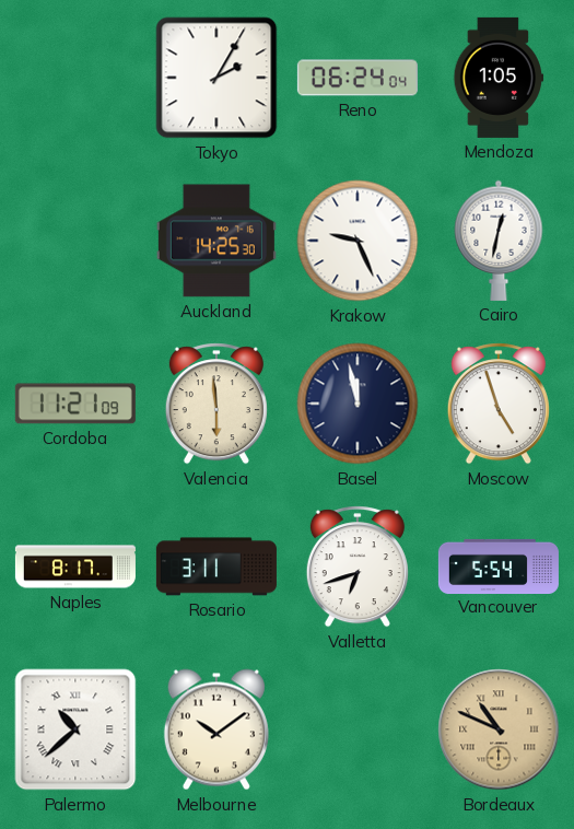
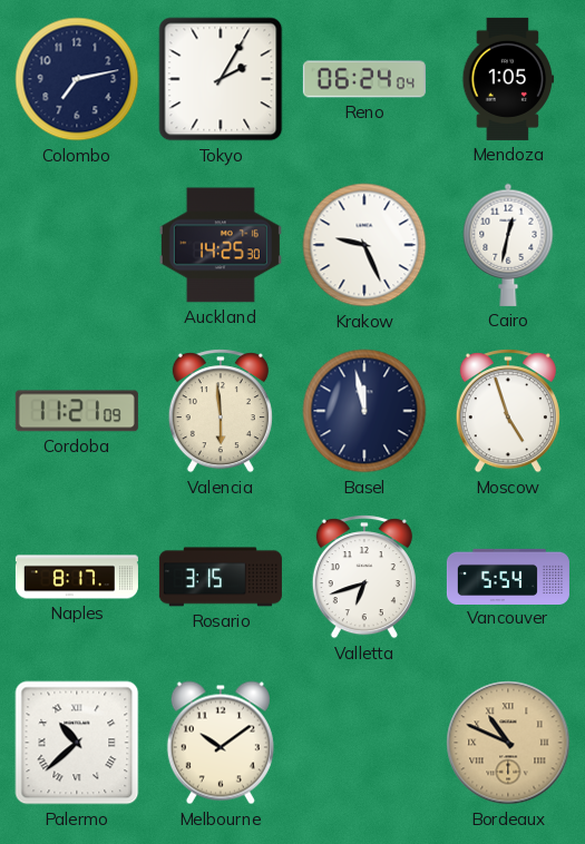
Colombo: none -> 7:13
Rosario: 3:11 -> 3:15
